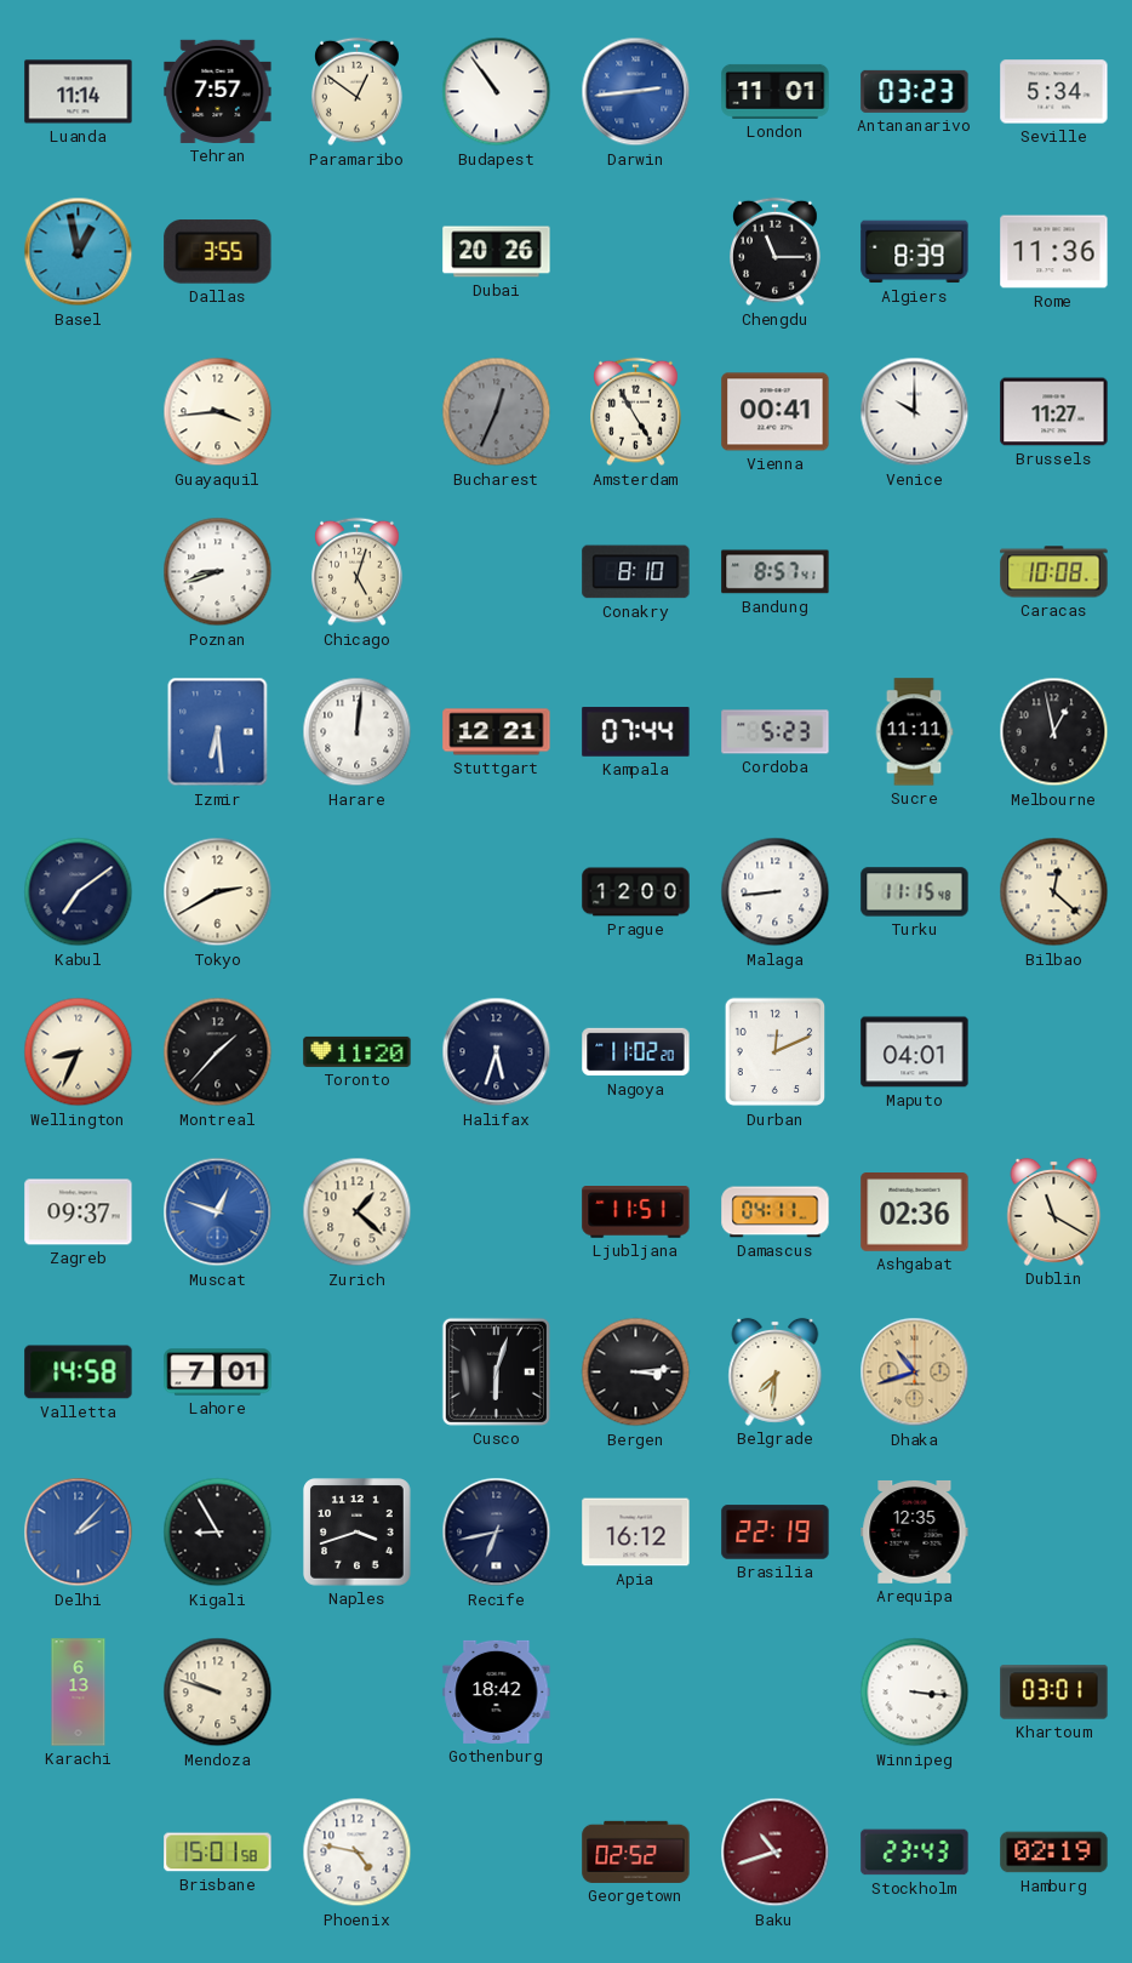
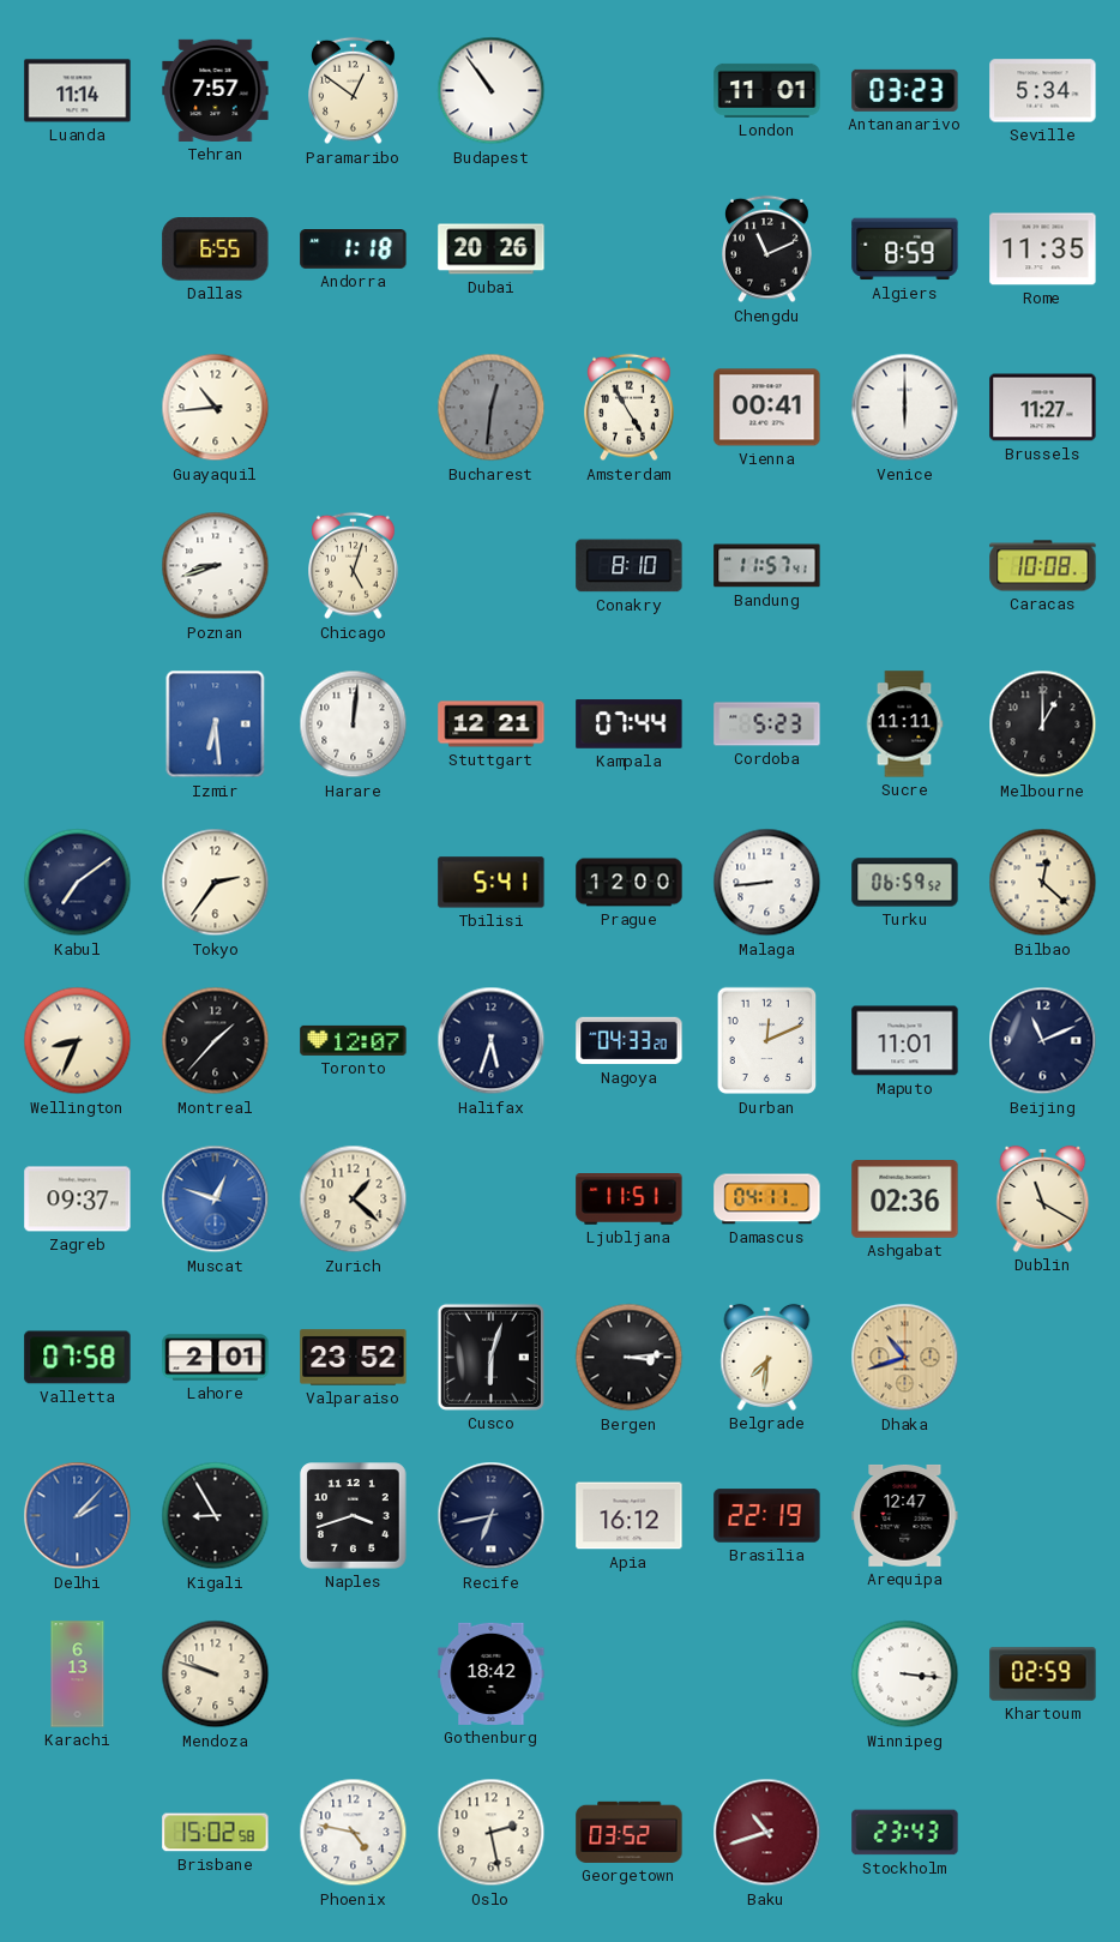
Darwin: 2:44 -> none
Basel: 12:58 -> none
Dallas: 3:55 -> 6:55
Andorra: none -> 1:18
Chengdu: 11:15 -> 11:11
Algiers: 8:39 -> 8:59
Rome: 11:36 -> 11:35
Guayaquil: 3:44 -> 10:44
Bucharest: 12:34 -> 12:31
Venice: 10:00 -> 6:00
Bandung: 8:57 -> 11:57
Melbourne: 12:58 -> 1:00
Tokyo: 2:40 -> 2:36
Tbilisi: none -> 5:41
Turku: 11:15 -> 06:59
Toronto: 11:20 -> 12:07
Nagoya: 11:02 -> 04:33
Maputo: 04:01 -> 11:01
Beijing: none -> 11:11
Valletta: 14:58 -> 07:58
Lahore: 7:01 -> 2:01
Valparaiso: none -> 23:52
Arequipa: 12:35 -> 12:47
Khartoum: 03:01 -> 02:59
Brisbane: 15:01 -> 15:02
Oslo: none -> 2:28
Georgetown: 02:52 -> 03:52
Hamburg: 02:19 -> none
